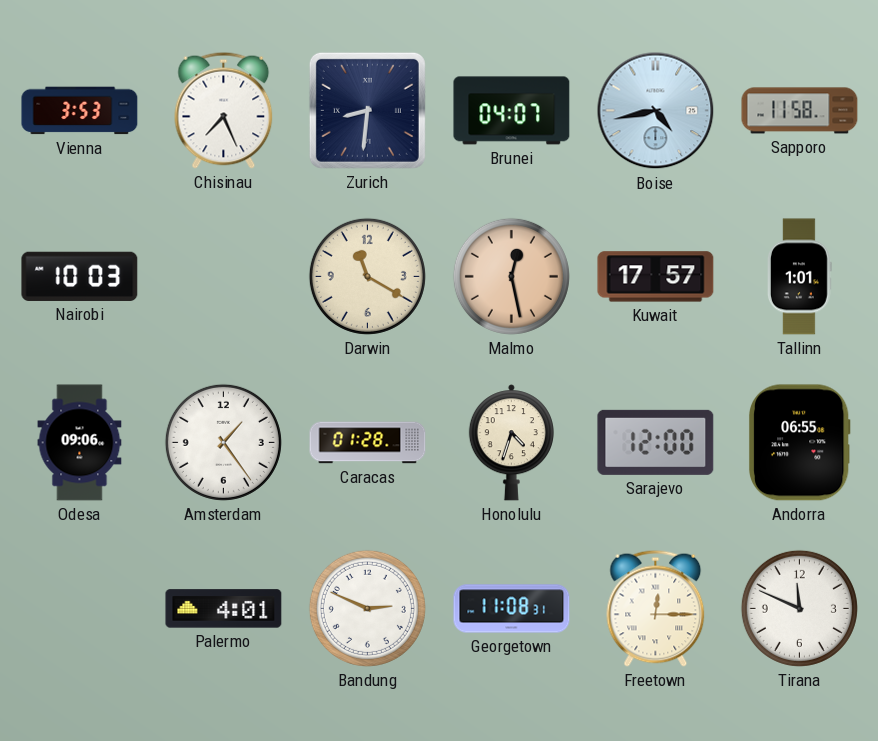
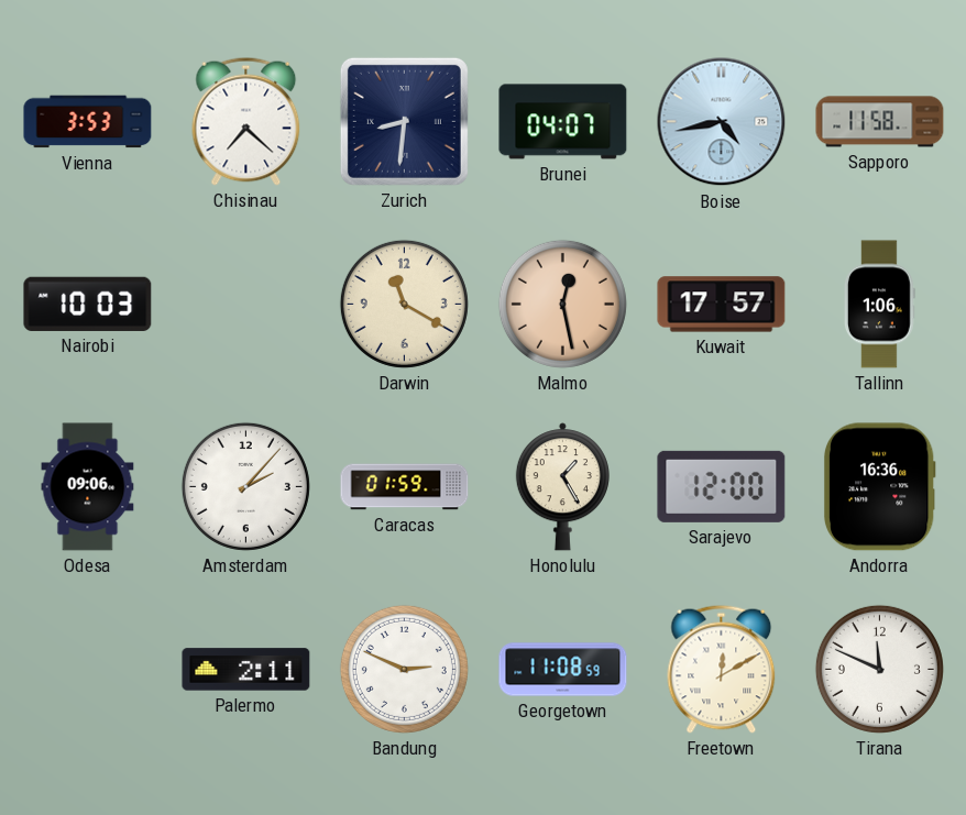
Chisinau: 7:26 -> 7:22
Tallinn: 1:01 -> 1:06
Amsterdam: 1:24 -> 2:07
Caracas: 01:28 -> 01:59
Honolulu: 4:33 -> 1:25
Andorra: 06:55 -> 16:36
Palermo: 4:01 -> 2:11
Georgetown: 11:08:31 -> 11:08:59
Freetown: 12:15 -> 12:10
